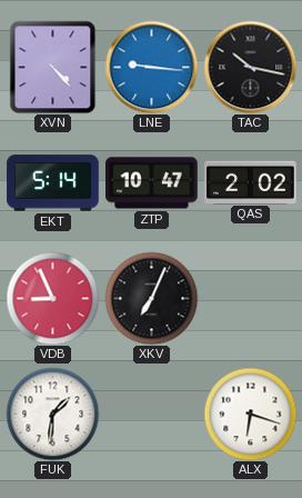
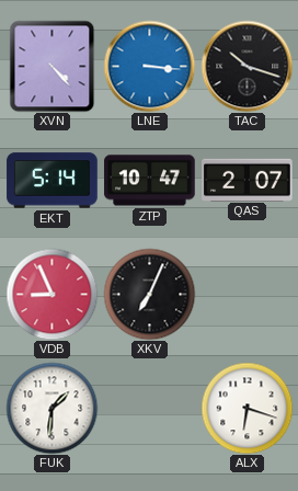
LNE: 9:16 -> 3:16
TAC: 10:17 -> 10:18
QAS: 2:02 -> 2:07
